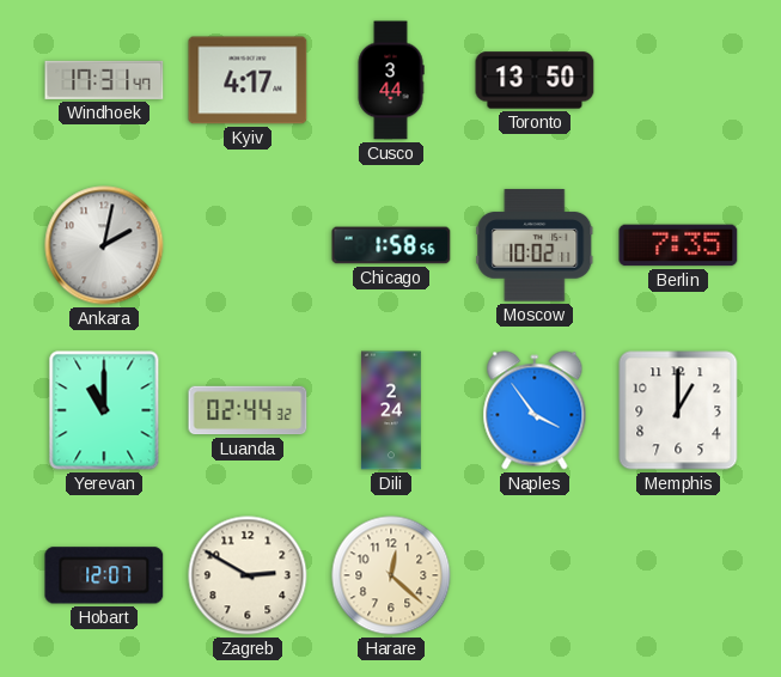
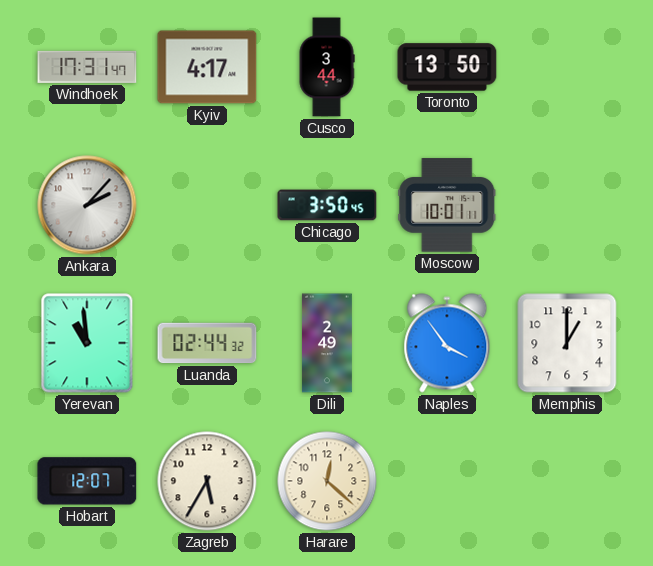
Ankara: 2:02 -> 2:07
Chicago: 1:58 -> 3:50
Moscow: 10:02 -> 10:01
Berlin: 7:35 -> none
Yerevan: 11:00 -> 10:59
Dili: 2:24 -> 2:49
Zagreb: 2:50 -> 5:35
